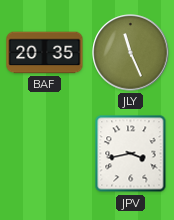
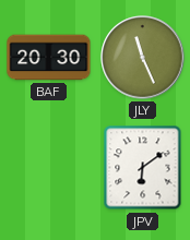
BAF: 20:35 -> 20:30
JPV: 3:43 -> 6:09
